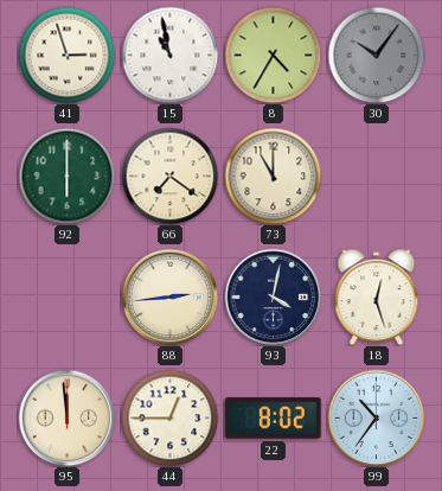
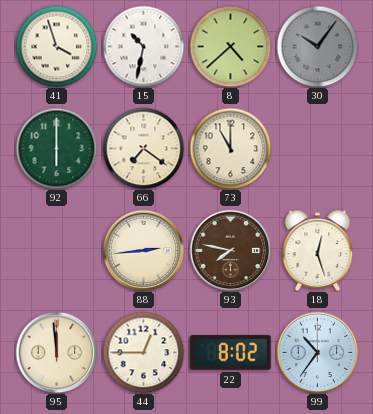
41: 2:57 -> 3:57
15: 10:58 -> 10:32
8: 4:35 -> 4:38
93: 4:02 -> 7:47
93 dial: navy -> brown
